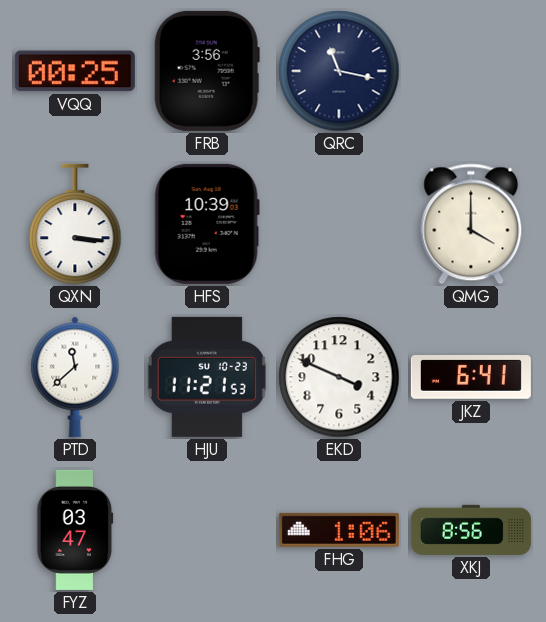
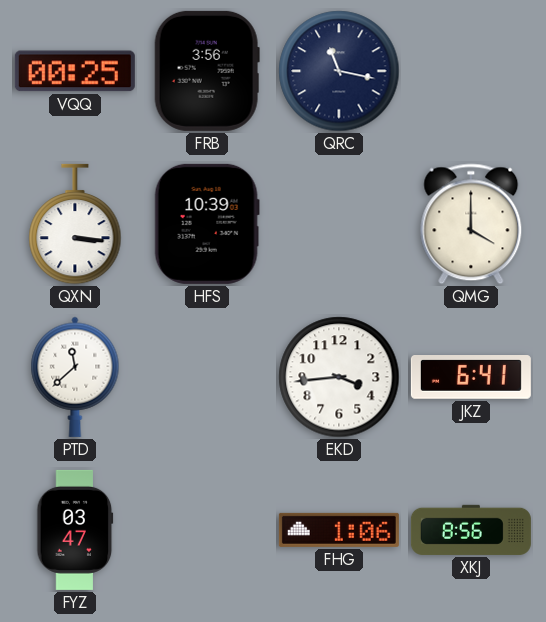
HJU: 11:21 -> none
EKD: 3:49 -> 3:44
